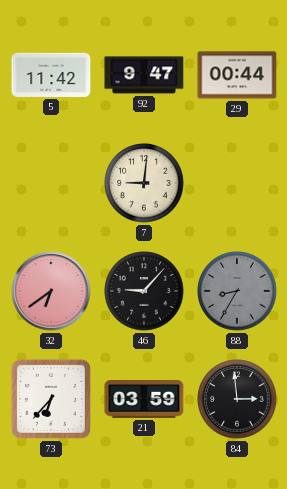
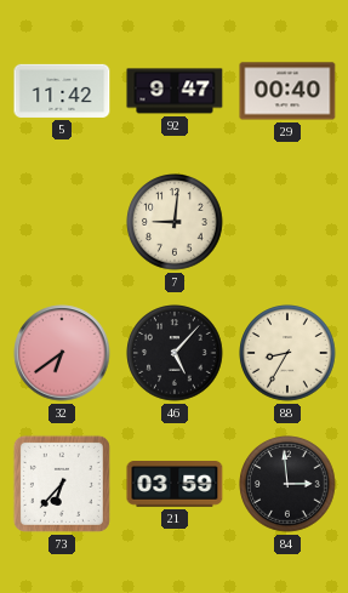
29: 00:44 -> 00:40
46: 9:07 -> 5:07
88 dial: grey -> cream
